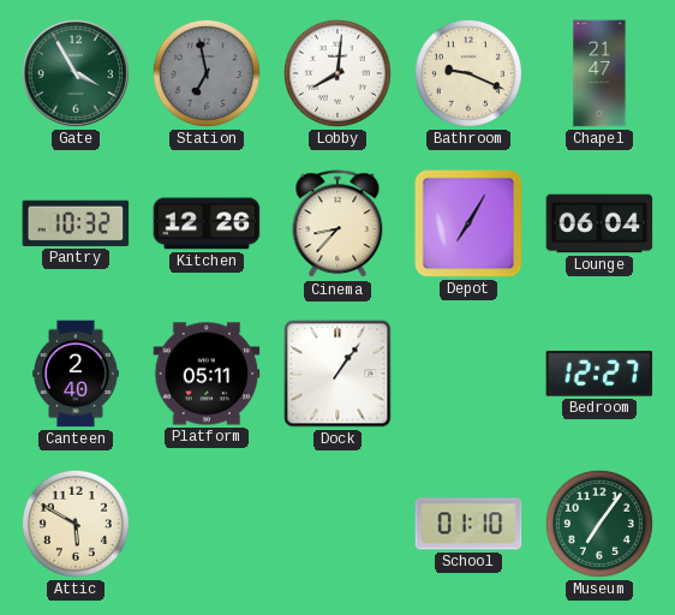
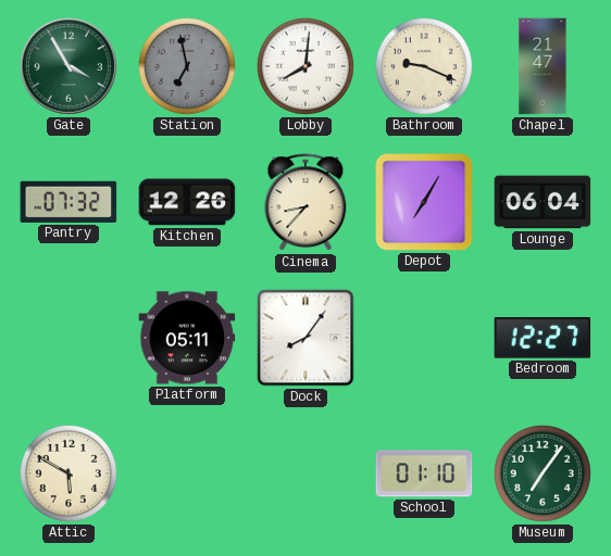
Pantry: 10:32 -> 07:32
Canteen: 2:40 -> none
Dock: 1:06 -> 8:06
